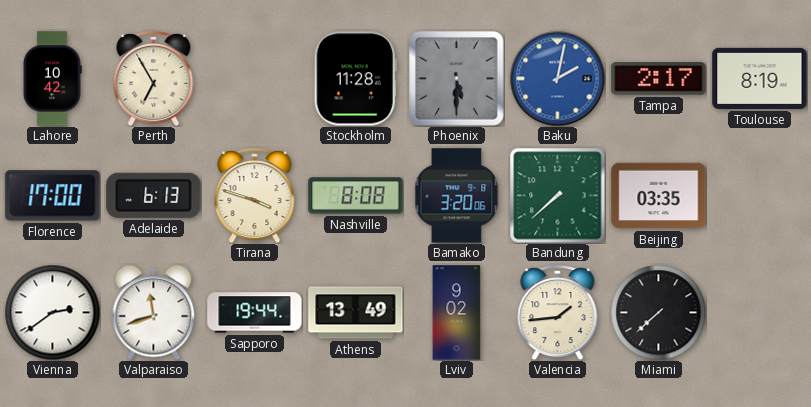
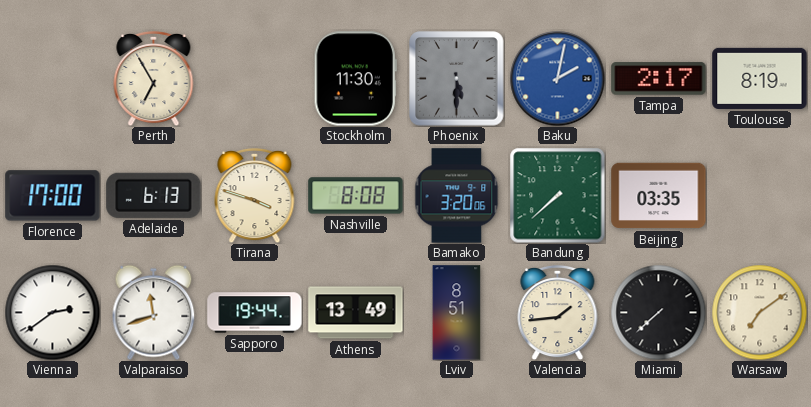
Lahore: 10:42 -> none
Stockholm: 11:28 -> 11:30
Lviv: 9:02 -> 8:51
Warsaw: none -> 7:09
